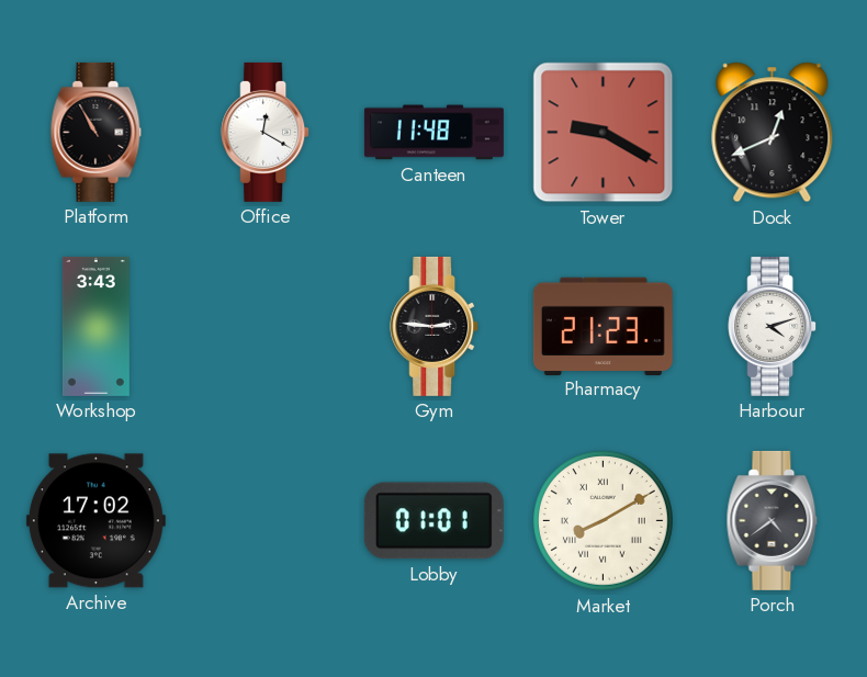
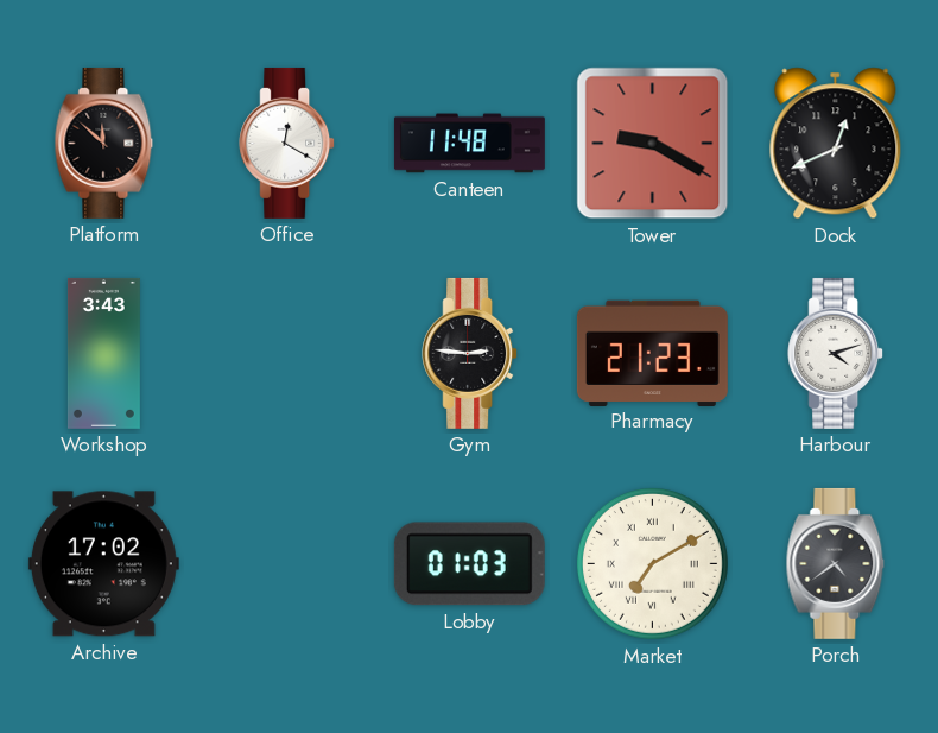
Platform: 10:55 -> 11:52
Lobby: 01:01 -> 01:03
Market: 8:10 -> 7:10
